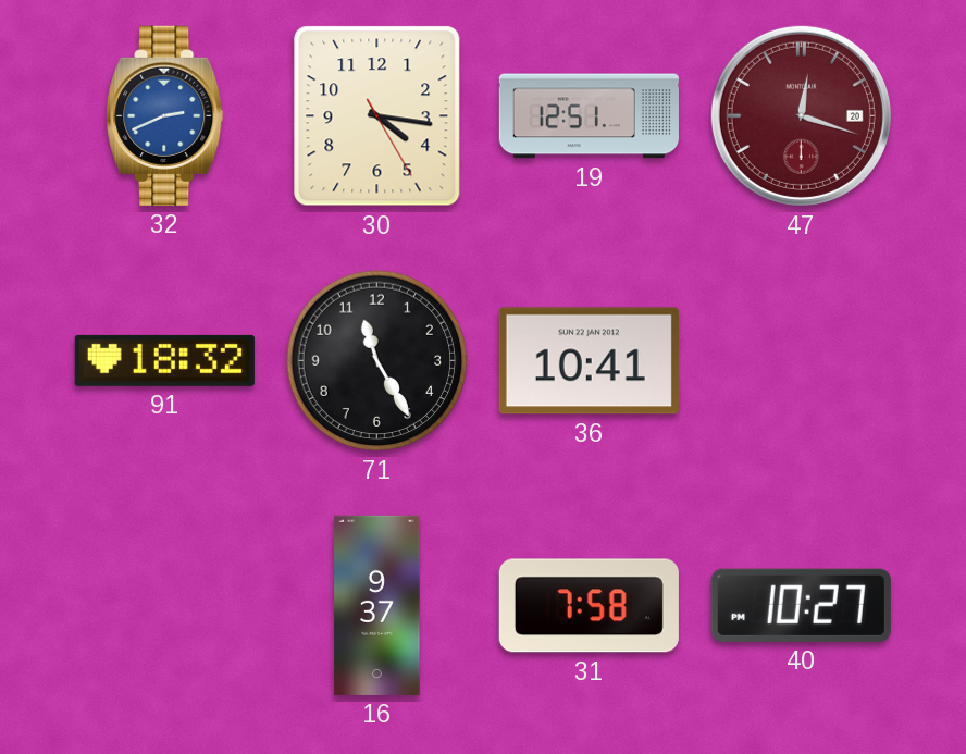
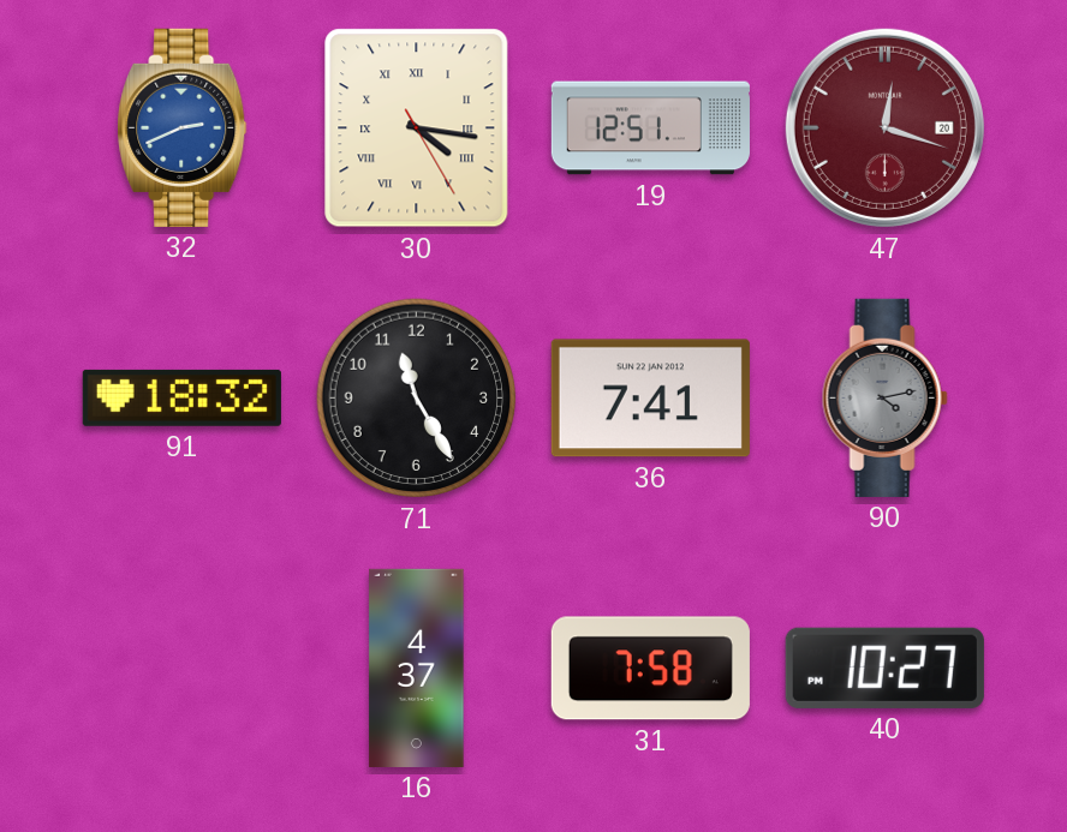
30 numerals: Arabic -> Roman
36: 10:41 -> 7:41
90: none -> 4:13
16: 9:37 -> 4:37
